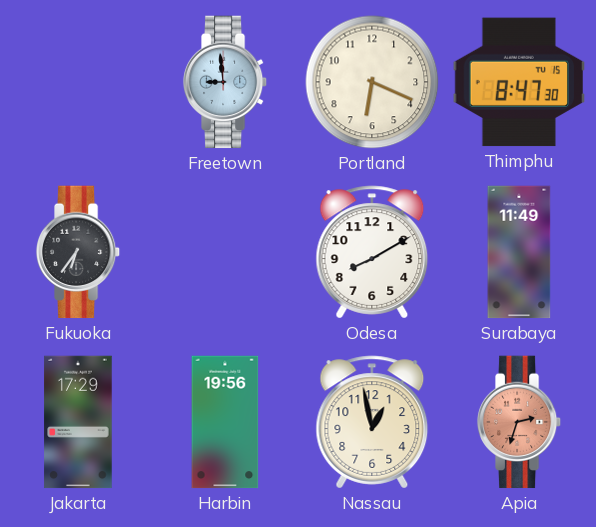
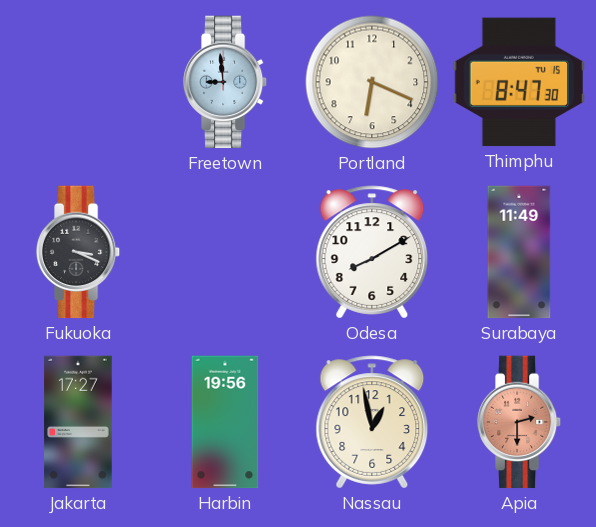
Fukuoka: 6:36 -> 3:19
Jakarta: 17:29 -> 17:27
Apia: 2:33 -> 2:30
